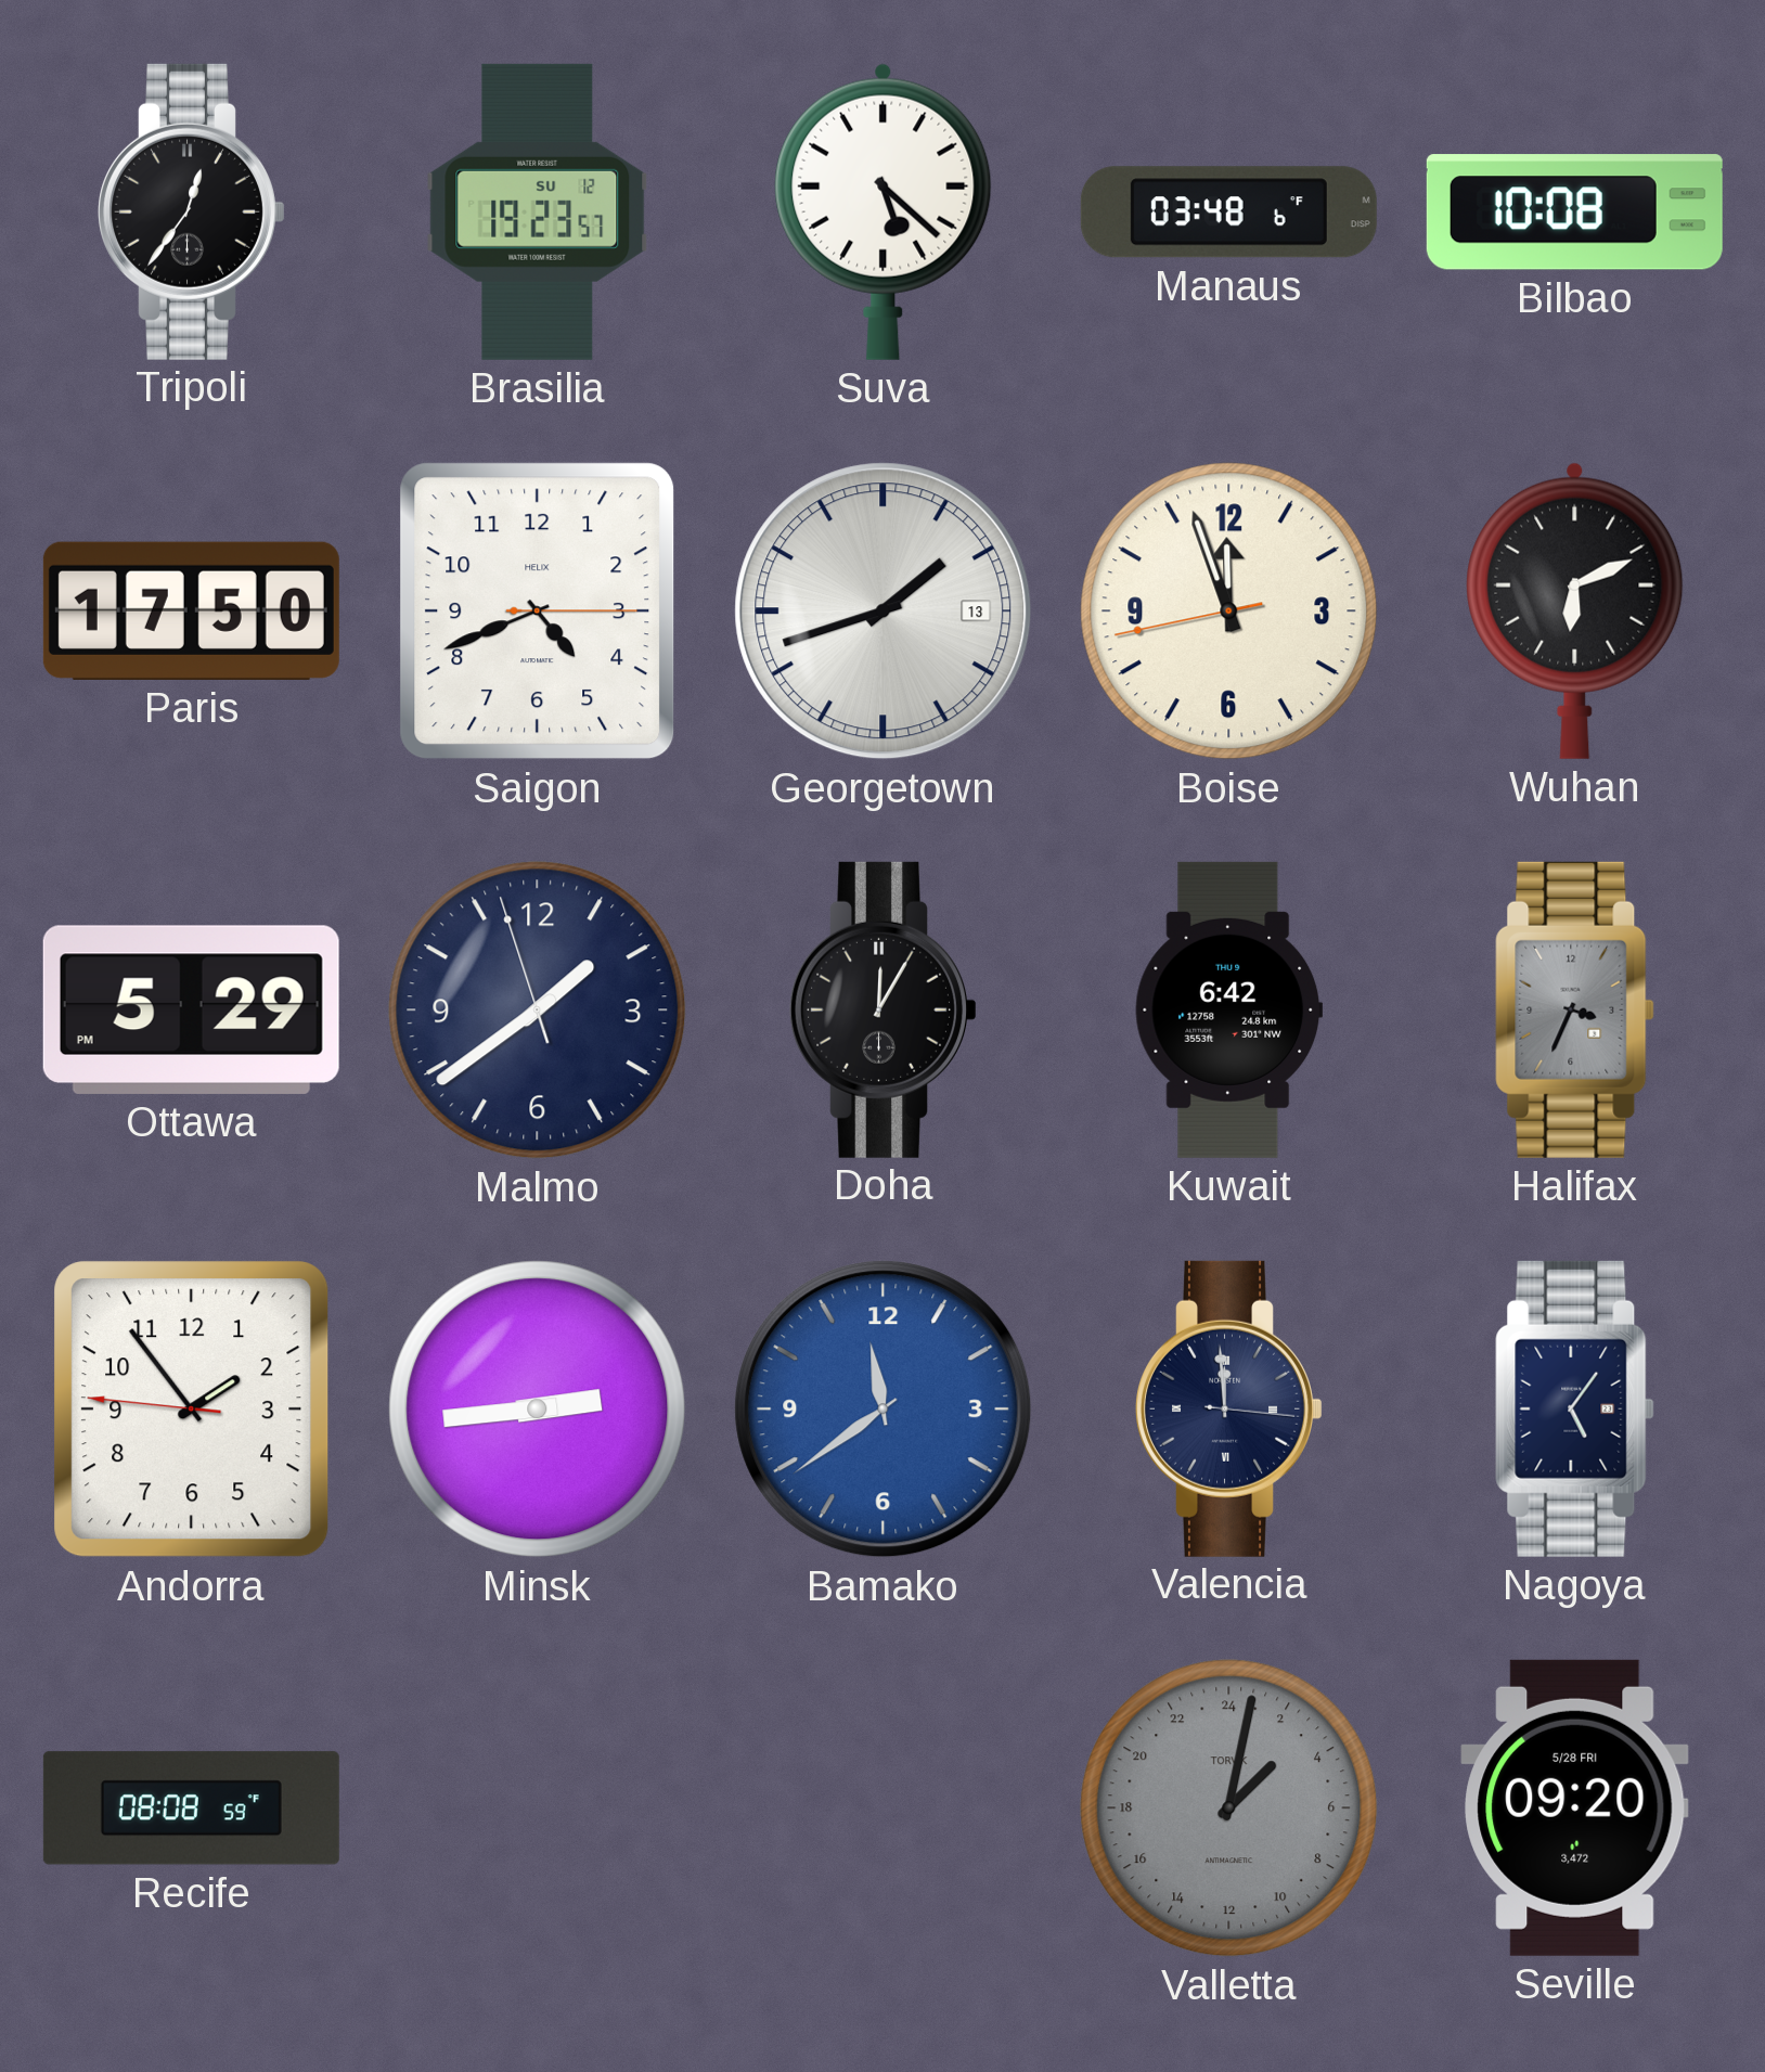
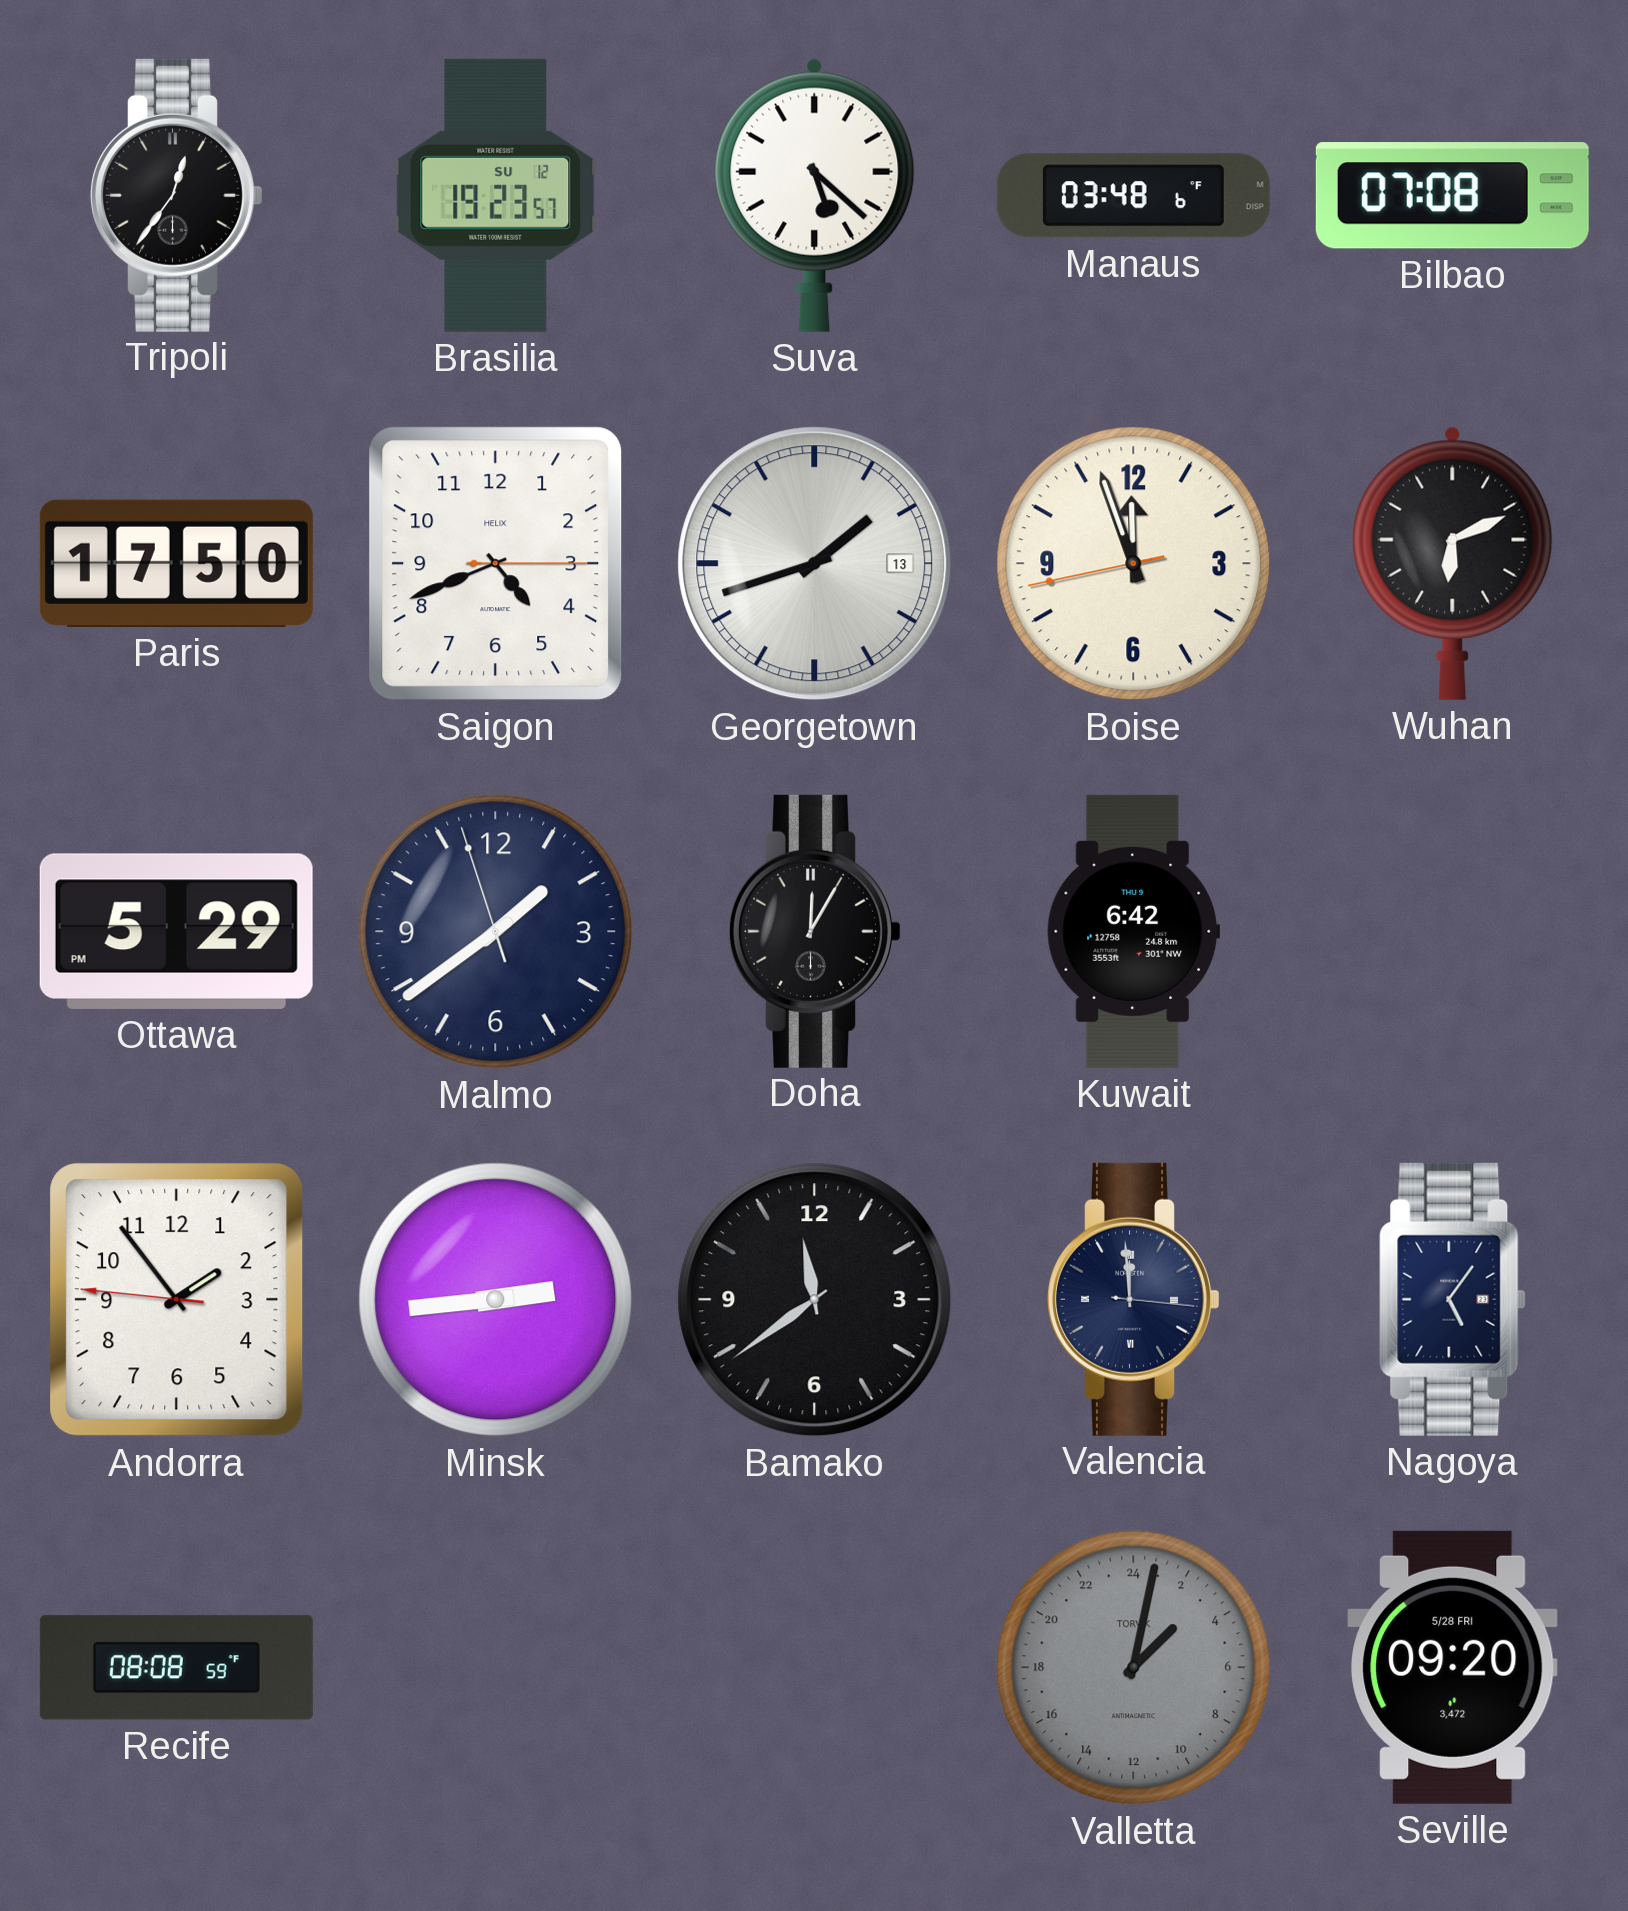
Bilbao: 10:08 -> 07:08
Halifax: 3:34 -> none
Bamako dial: blue -> black
